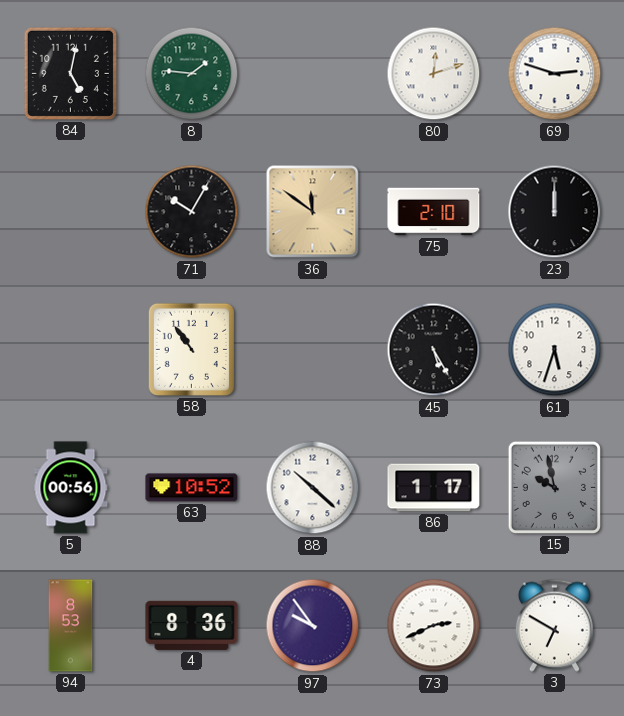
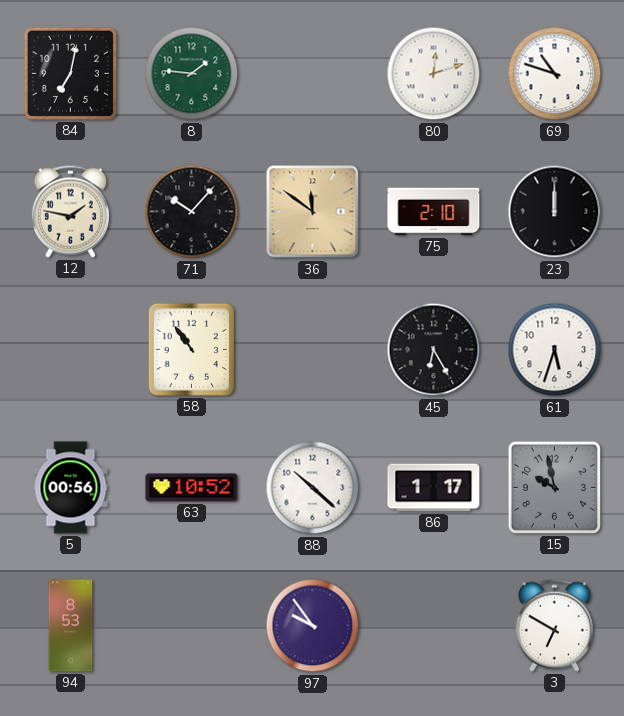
84: 5:02 -> 7:02
69: 2:48 -> 10:48
12: none -> 1:47
71: 10:05 -> 10:07
45: 5:25 -> 6:25
4: 8:36 -> none
73: 2:41 -> none
